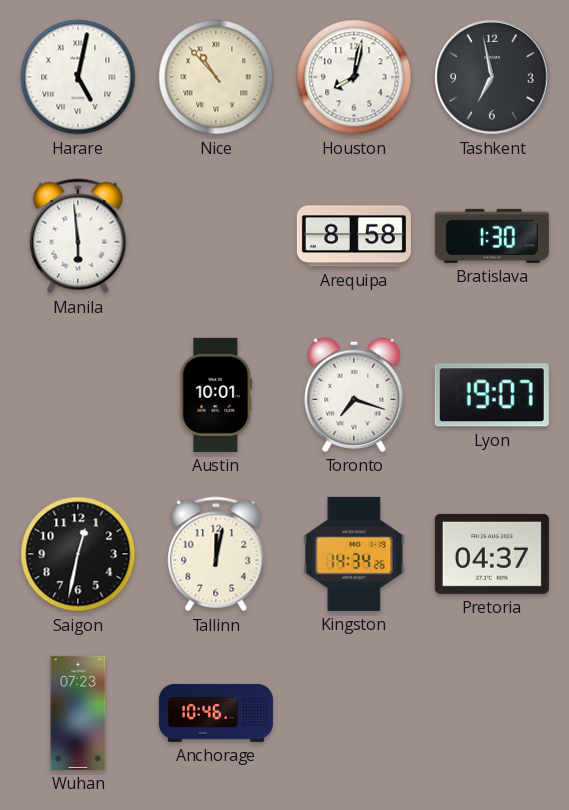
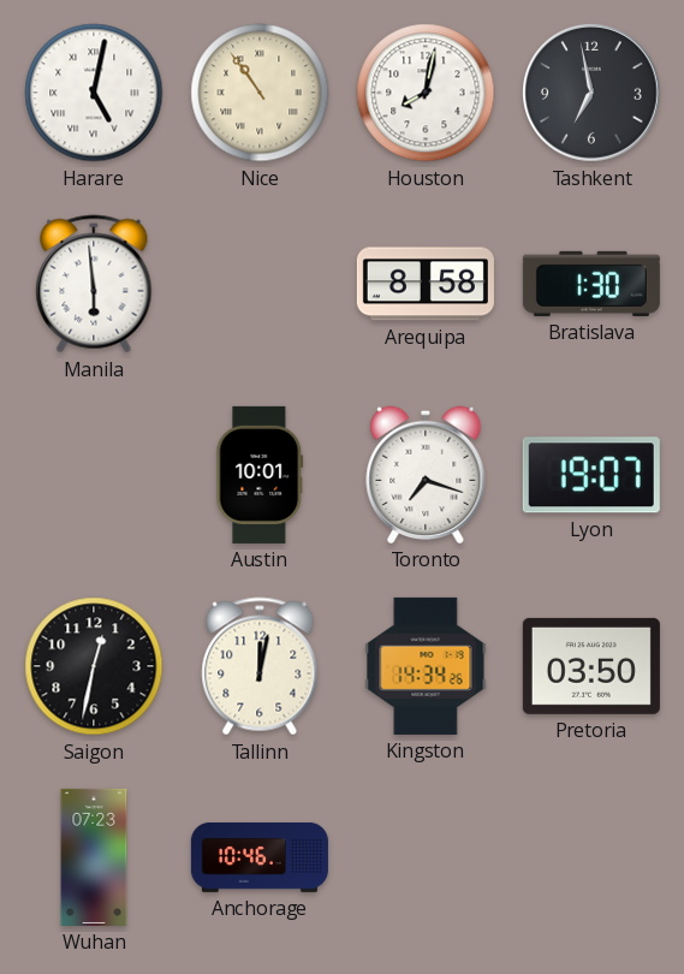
Nice: 10:53 -> 10:54
Pretoria: 04:37 -> 03:50
